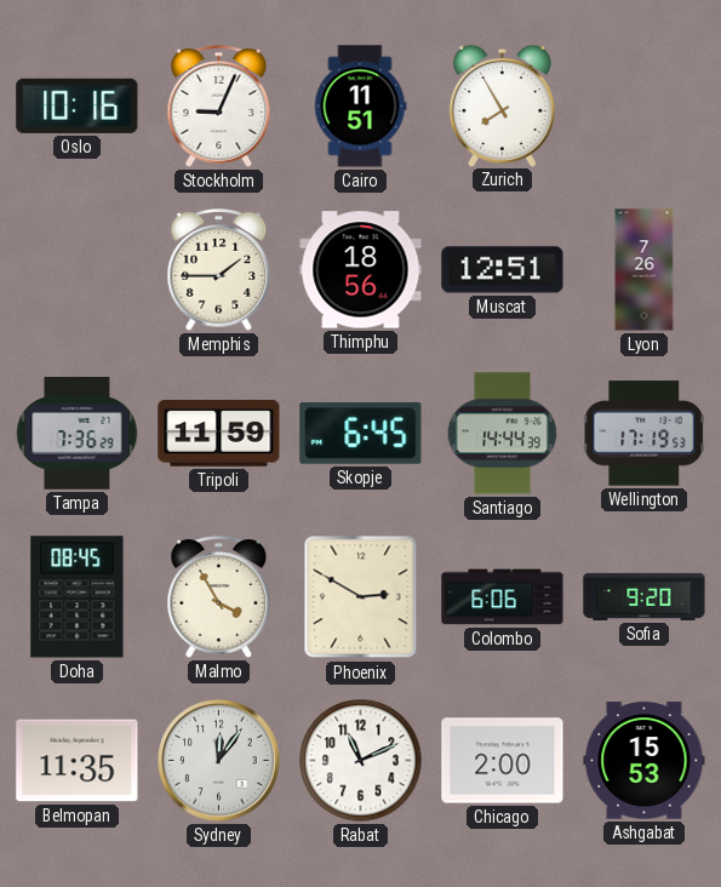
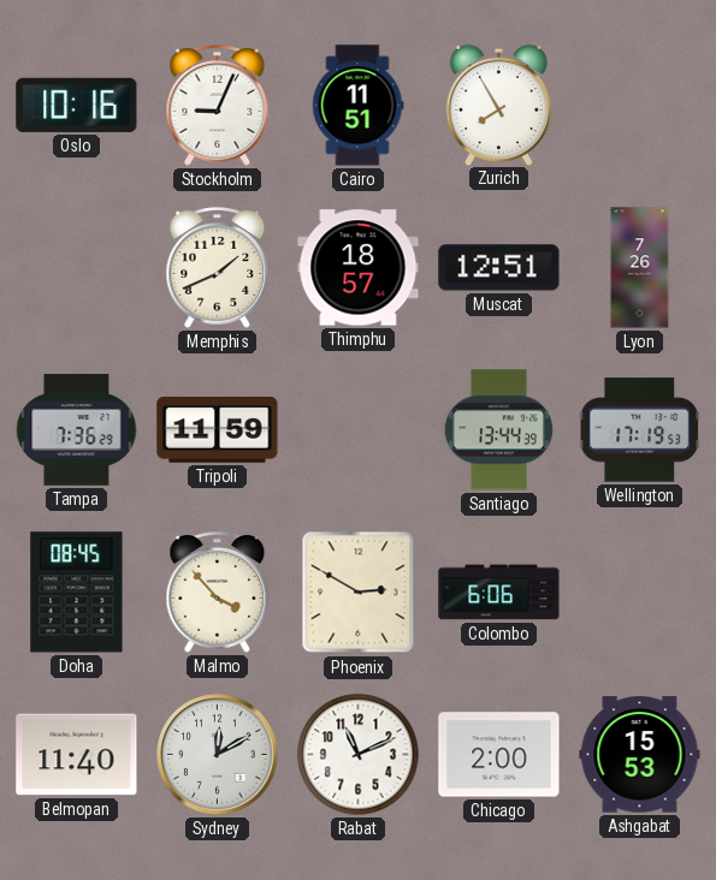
Memphis: 1:45 -> 1:41
Thimphu: 18:56 -> 18:57
Skopje: 6:45 -> none
Santiago: 14:44 -> 13:44
Malmo: 3:55 -> 3:53
Sofia: 9:20 -> none
Belmopan: 11:35 -> 11:40
Sydney: 12:06 -> 12:10
